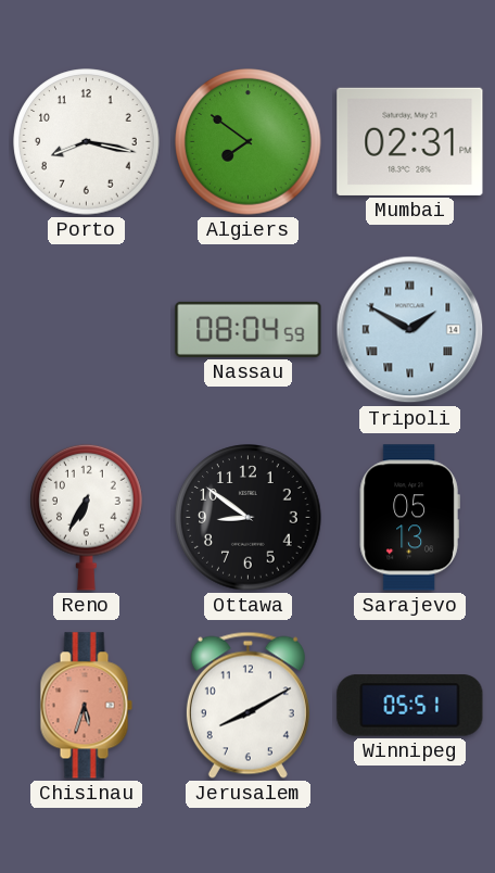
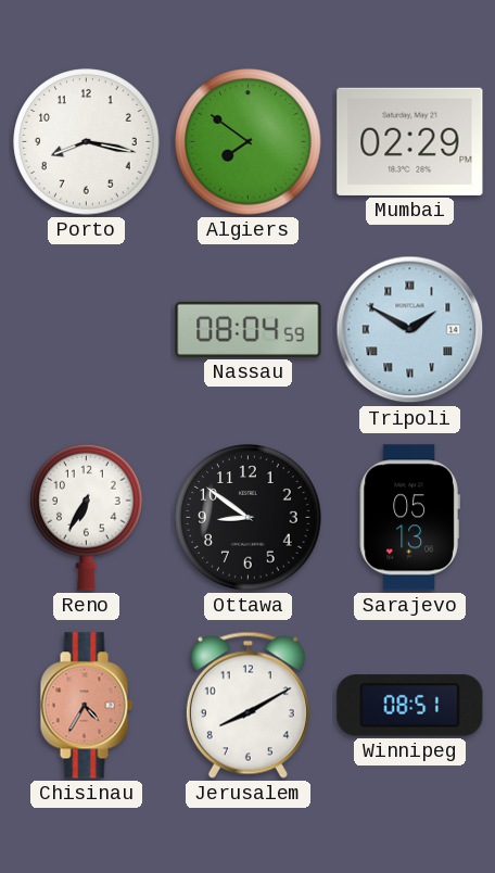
Mumbai: 02:31 -> 02:29
Chisinau: 5:33 -> 4:35
Winnipeg: 05:51 -> 08:51
